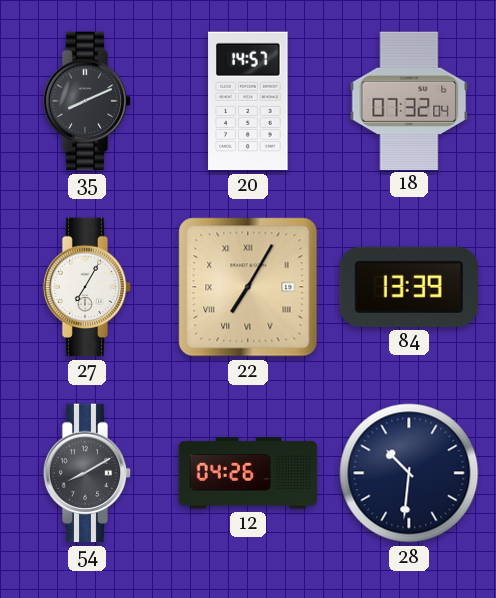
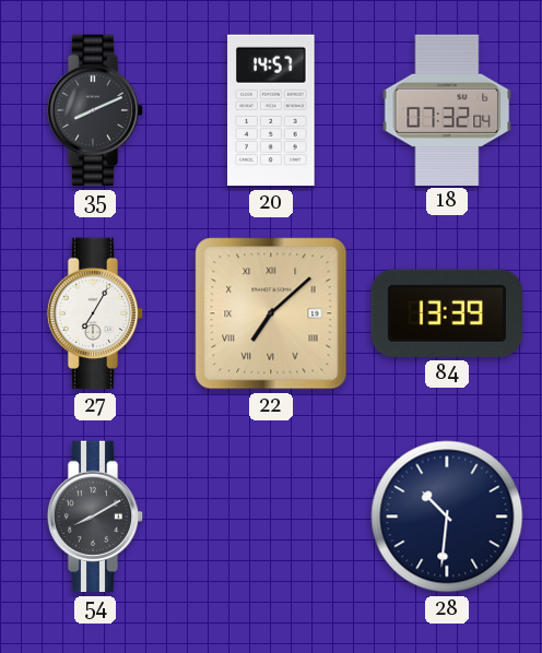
22: 7:05 -> 7:08
12: 04:26 -> none
